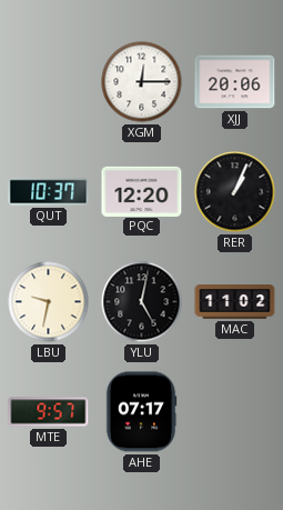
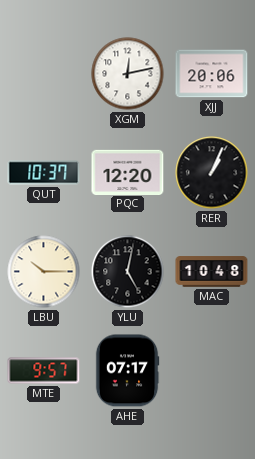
XGM: 12:15 -> 12:13
LBU: 9:32 -> 10:15
MAC: 11:02 -> 10:48
